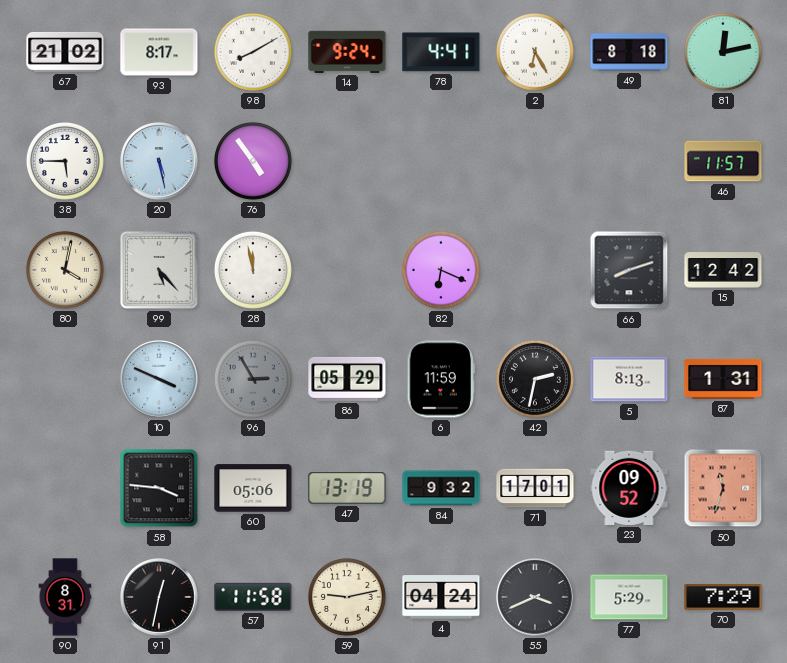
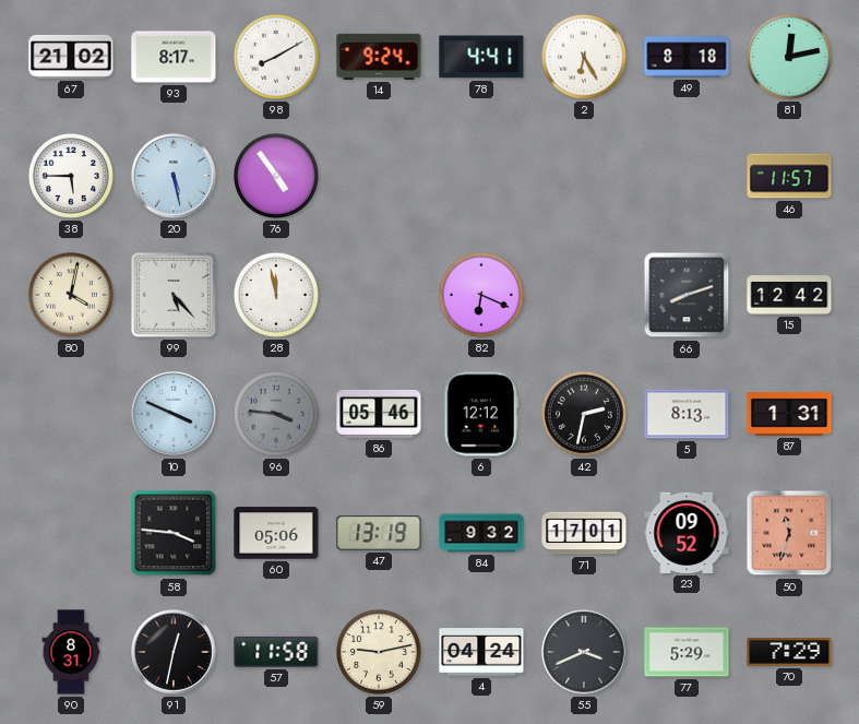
96: 2:55 -> 3:46
86: 05:29 -> 05:46
6: 11:59 -> 12:12
